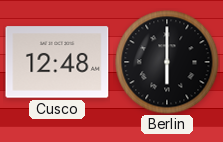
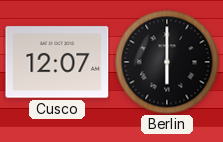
Cusco: 12:48 -> 12:07
